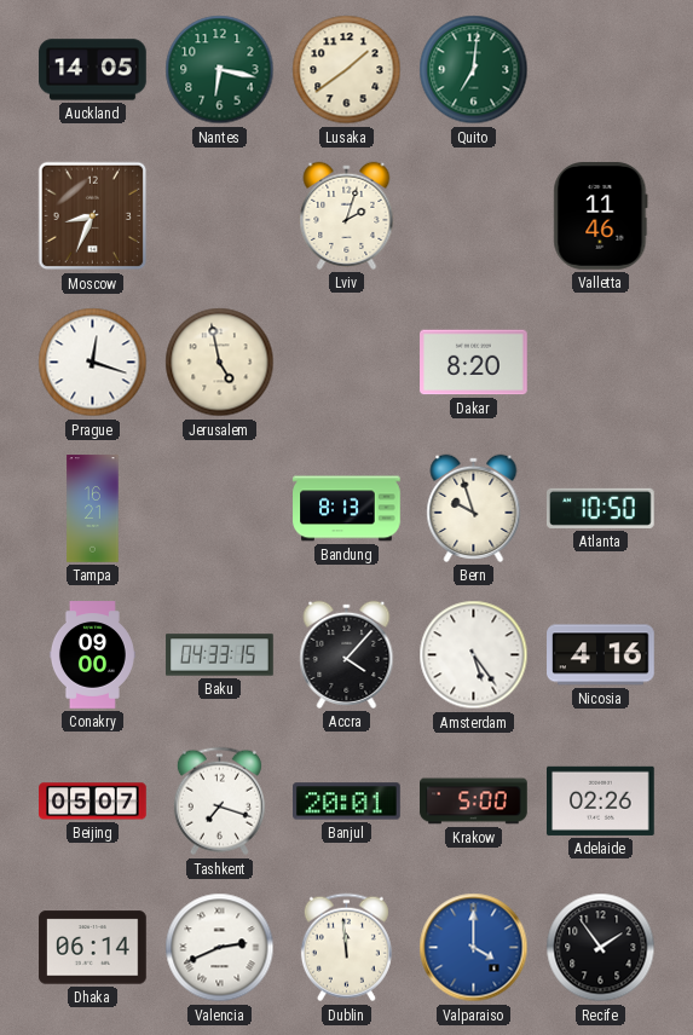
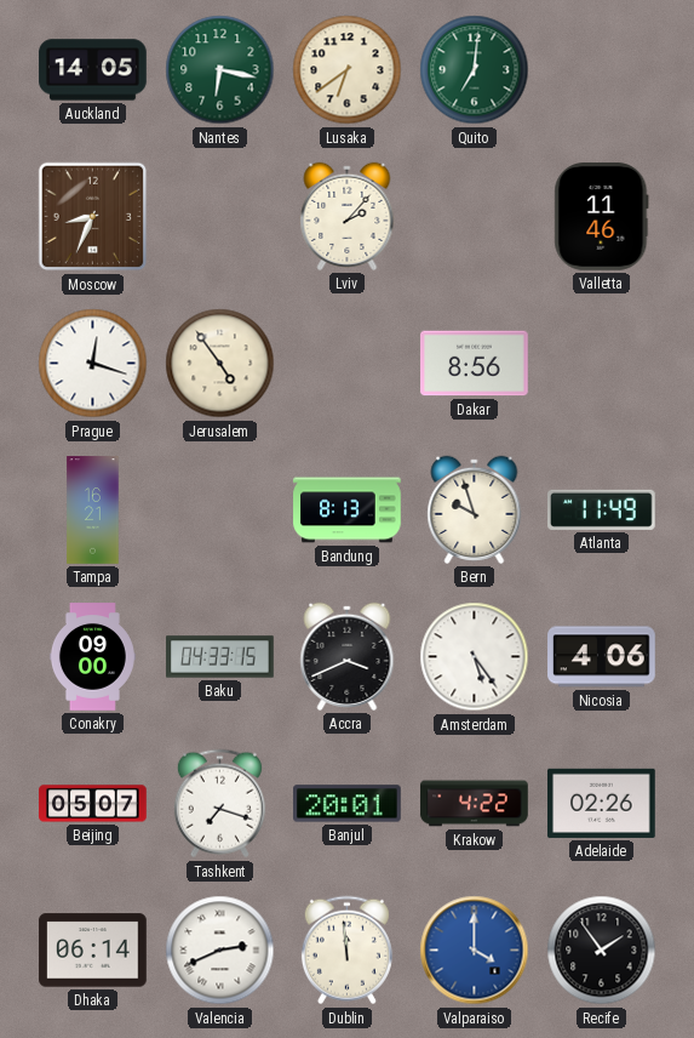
Lusaka: 1:39 -> 6:39
Lviv: 2:03 -> 2:07
Jerusalem: 4:58 -> 4:54
Dakar: 8:20 -> 8:56
Atlanta: 10:50 -> 11:49
Accra: 4:07 -> 3:41
Nicosia: 4:16 -> 4:06
Krakow: 5:00 -> 4:22
